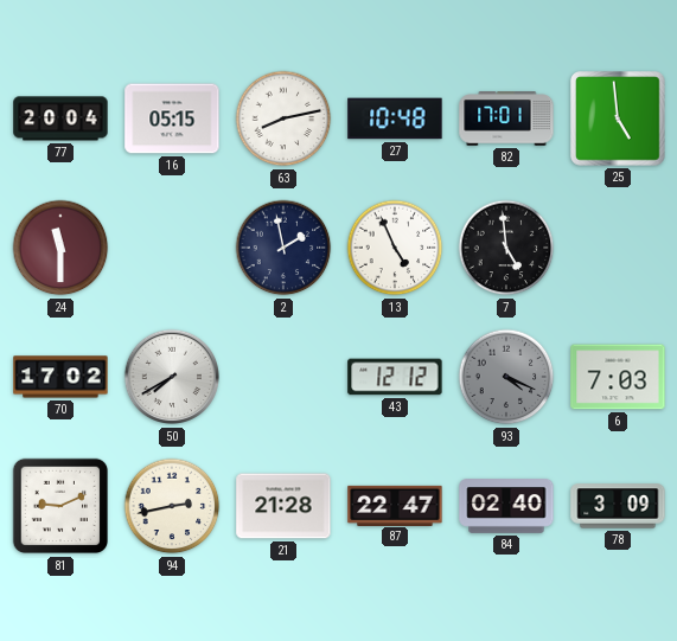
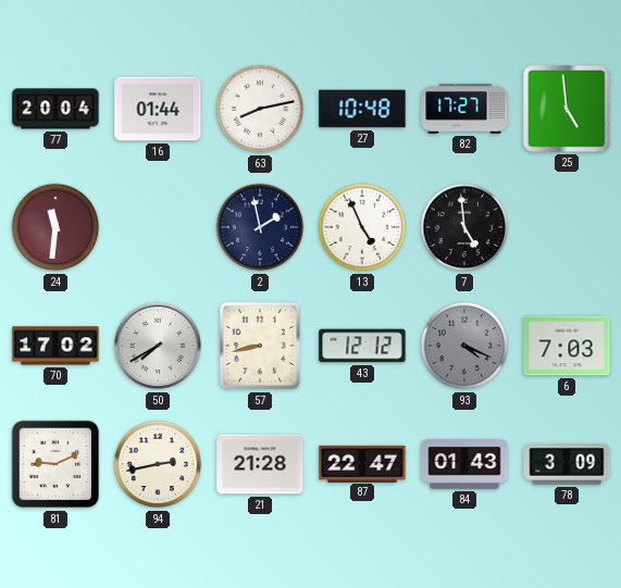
16: 05:15 -> 01:44
82: 17:01 -> 17:27
24: 11:30 -> 11:31
57: none -> 8:43
84: 02:40 -> 01:43
